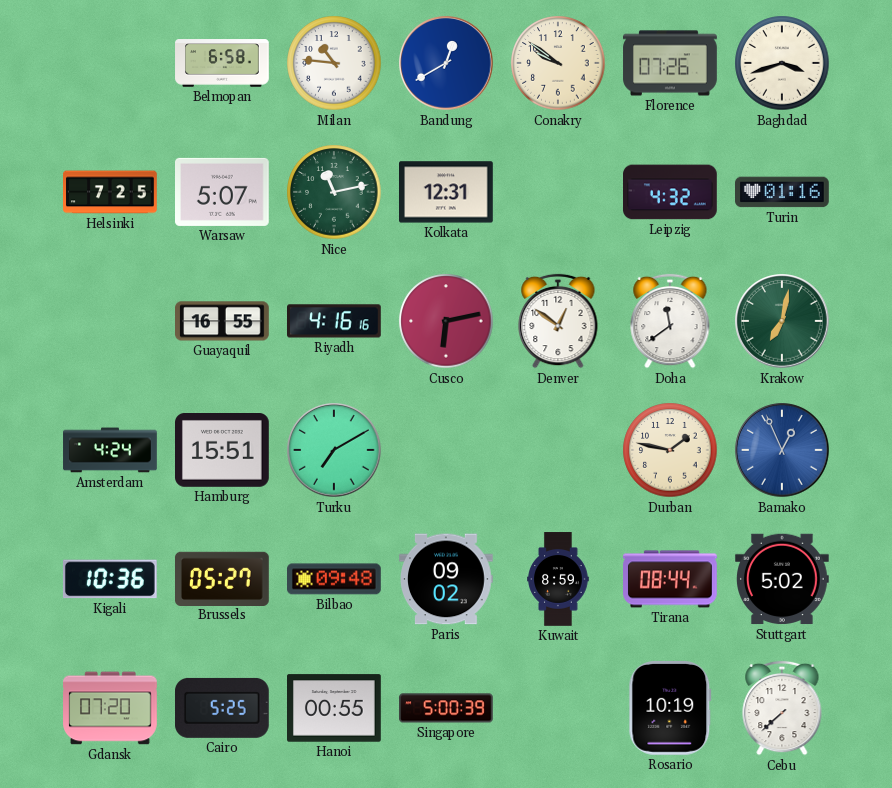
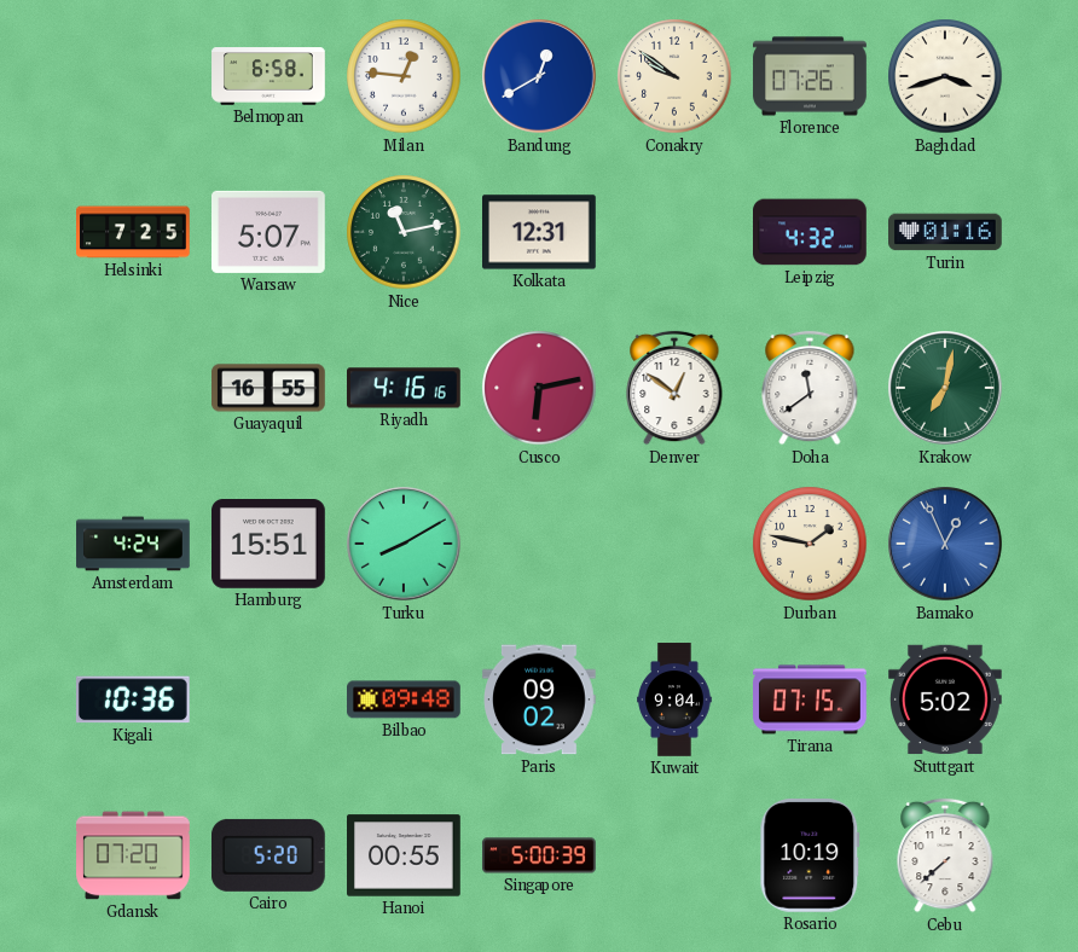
Milan: 10:46 -> 12:46
Turku: 7:10 -> 8:10
Brussels: 05:27 -> none
Kuwait: 8:59 -> 9:04
Tirana: 08:44 -> 07:15
Cairo: 5:25 -> 5:20
